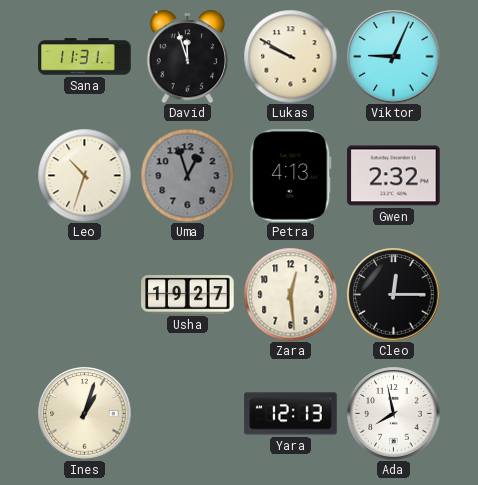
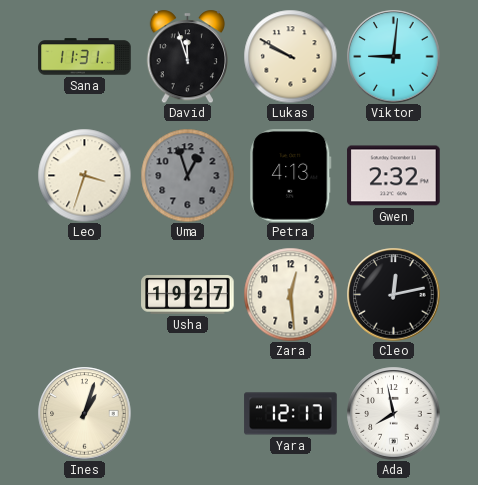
Viktor: 9:04 -> 9:01
Leo: 10:33 -> 3:33
Cleo: 12:15 -> 12:13
Yara: 12:13 -> 12:17
